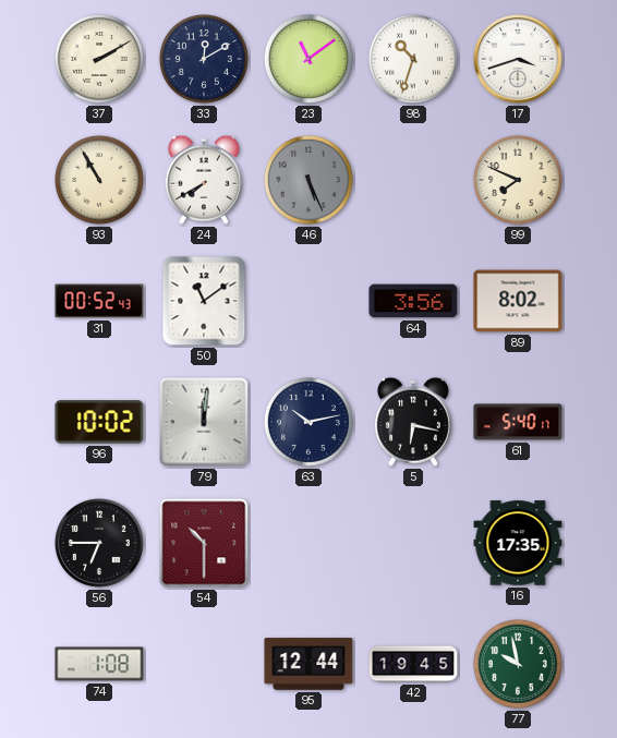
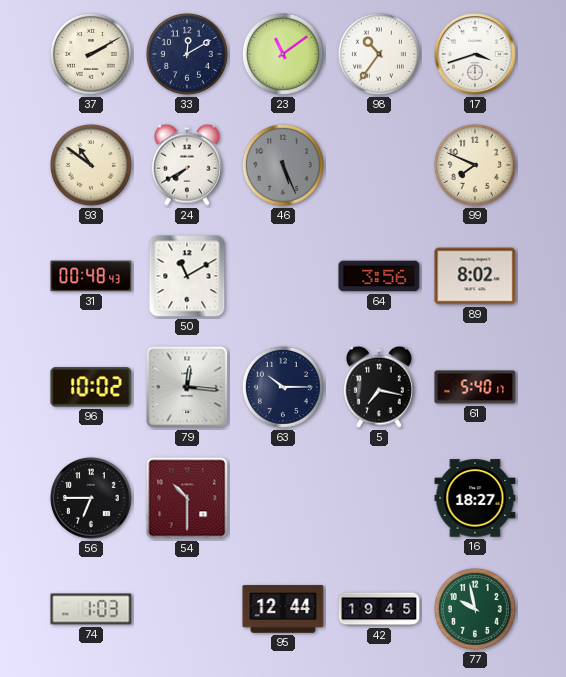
98: 10:33 -> 10:36
93: 10:55 -> 10:51
31: 00:52 -> 00:48
50: 11:09 -> 11:10
79: 12:01 -> 12:16
63: 10:13 -> 10:15
5: 6:17 -> 7:17
16: 17:35 -> 18:27
74: 1:08 -> 1:03
